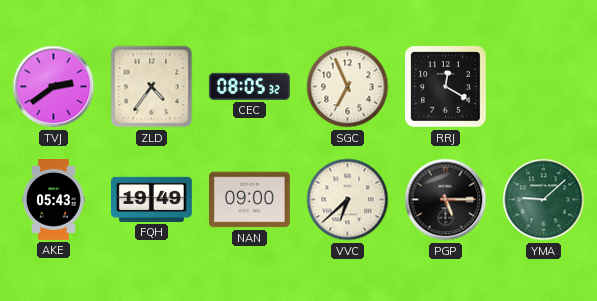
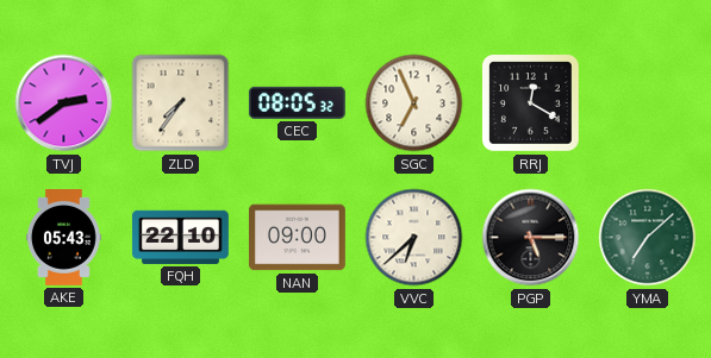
ZLD: 4:36 -> 7:36
FQH: 19:49 -> 22:10
YMA: 9:08 -> 7:08
